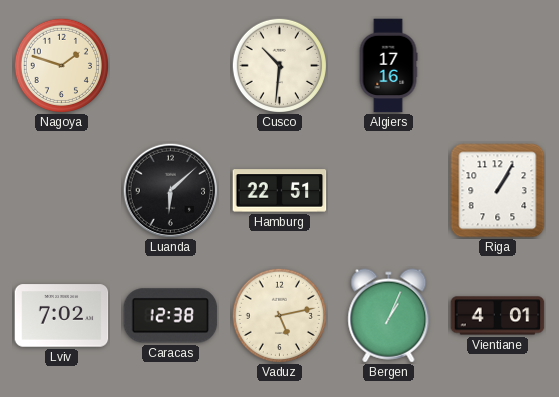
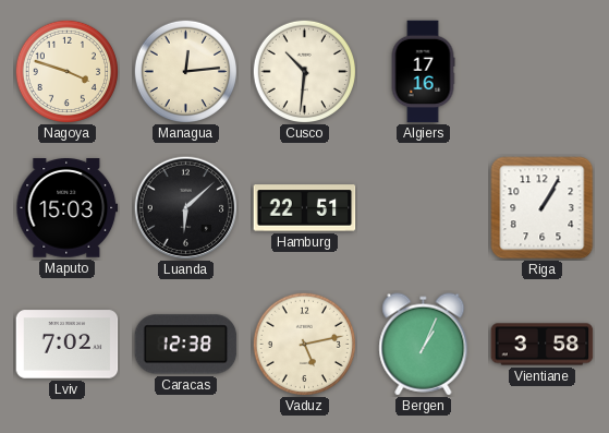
Nagoya: 1:48 -> 3:48
Managua: none -> 12:14
Maputo: none -> 15:03
Vientiane: 4:01 -> 3:58
